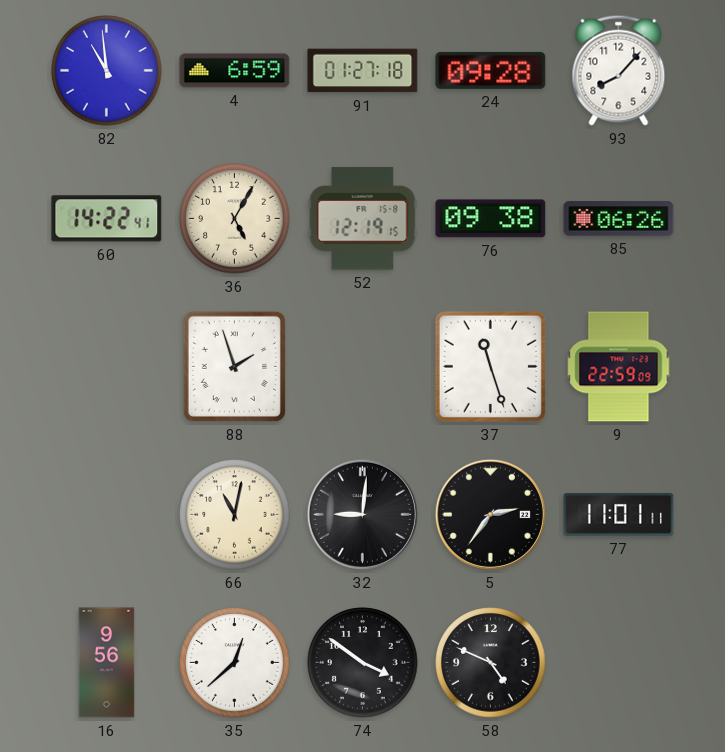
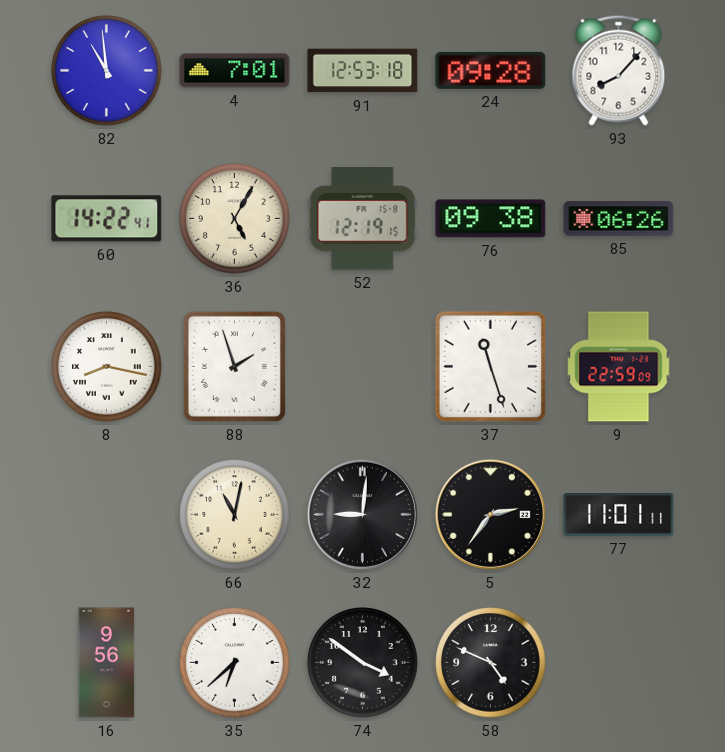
4: 6:59 -> 7:01
91: 01:27 -> 12:53
8: none -> 8:17
35: 12:38 -> 6:38
